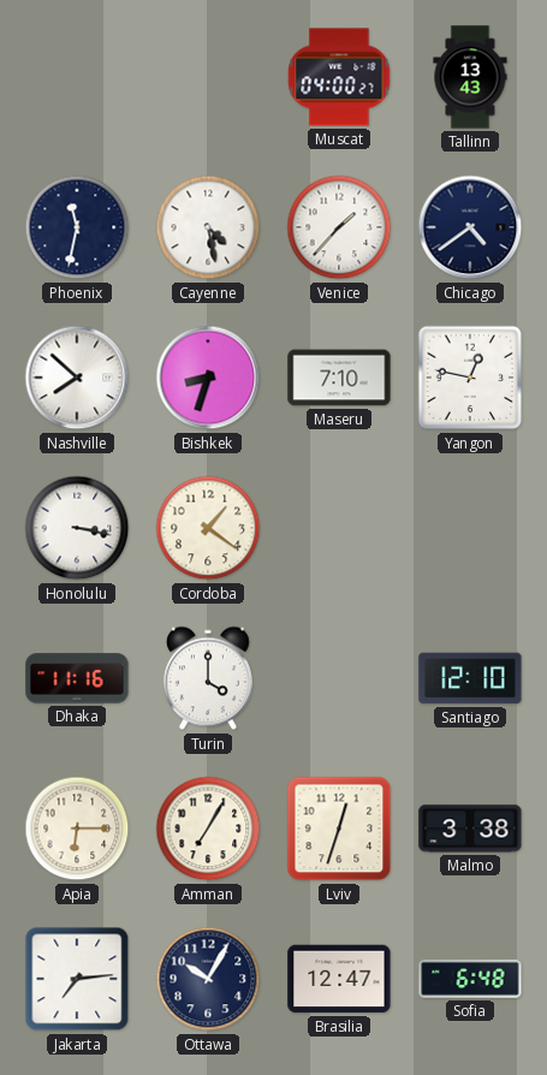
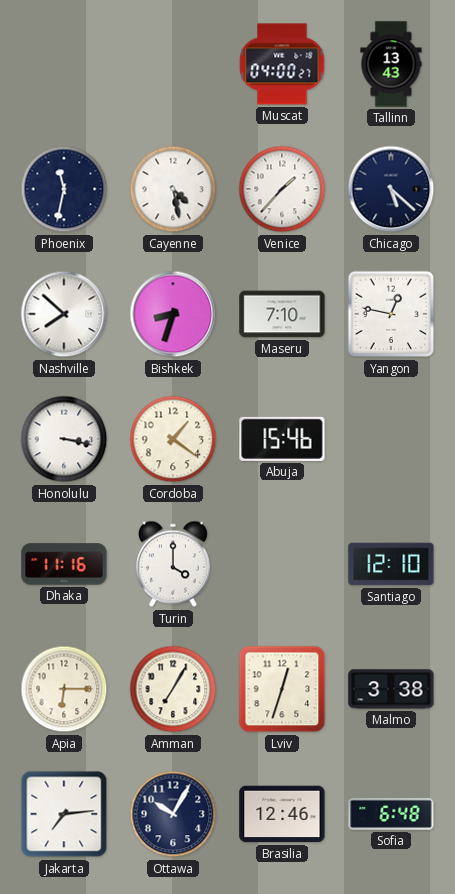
Chicago: 4:39 -> 5:22
Abuja: none -> 15:46
Brasilia: 12:47 -> 12:46
